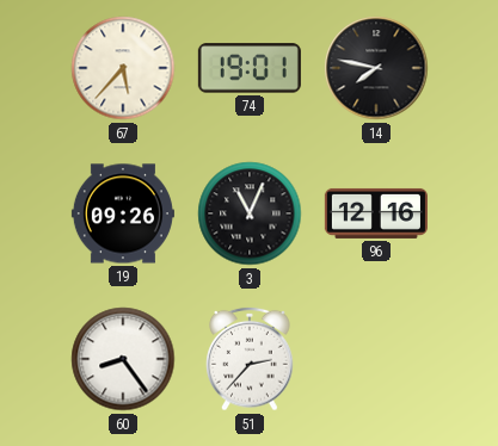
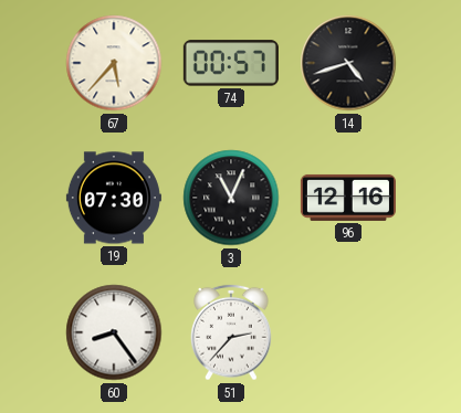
74: 19:01 -> 00:57
14: 7:47 -> 4:42
19: 09:26 -> 07:30
